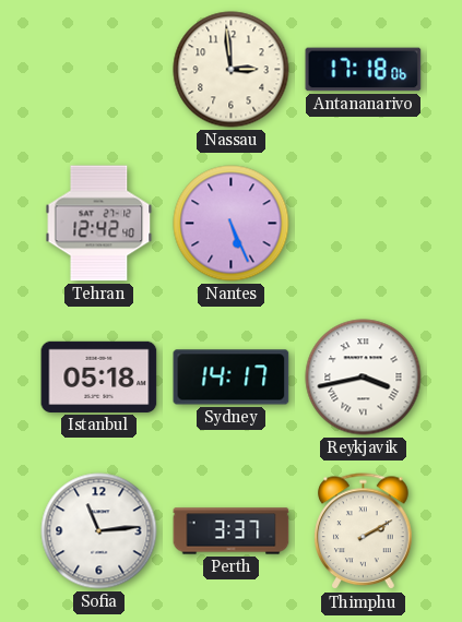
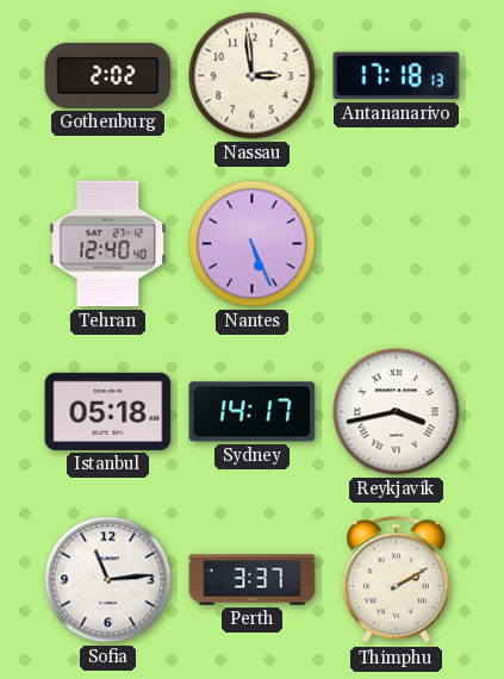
Gothenburg: none -> 2:02
Antananarivo: 17:18:06 -> 17:18:13
Tehran: 12:42 -> 12:40
